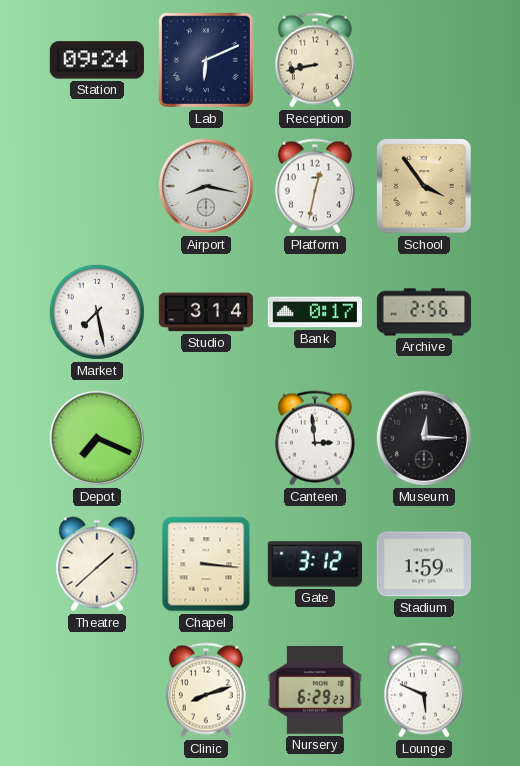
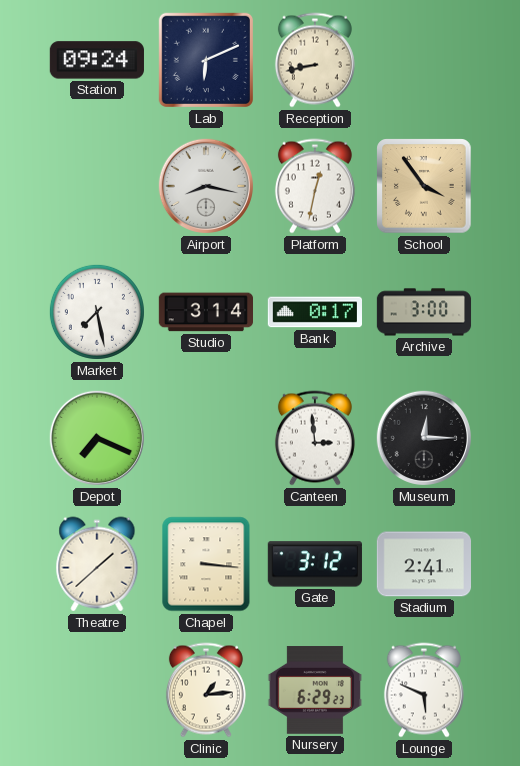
Archive: 2:56 -> 3:00
Stadium: 1:59 -> 2:41
Clinic: 8:12 -> 1:14
